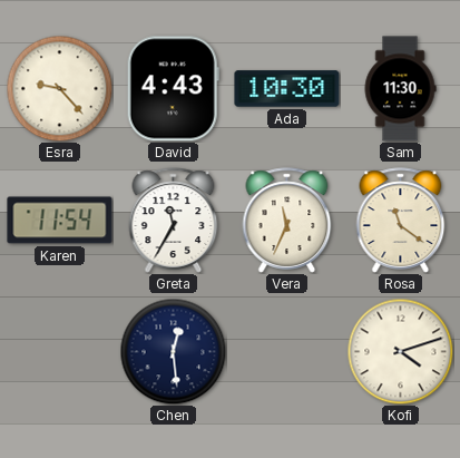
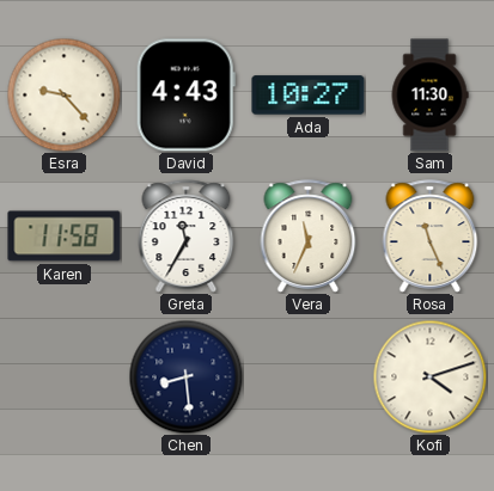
Ada: 10:30 -> 10:27
Karen: 11:54 -> 11:58
Rosa: 11:21 -> 11:26
Chen: 12:29 -> 8:29
